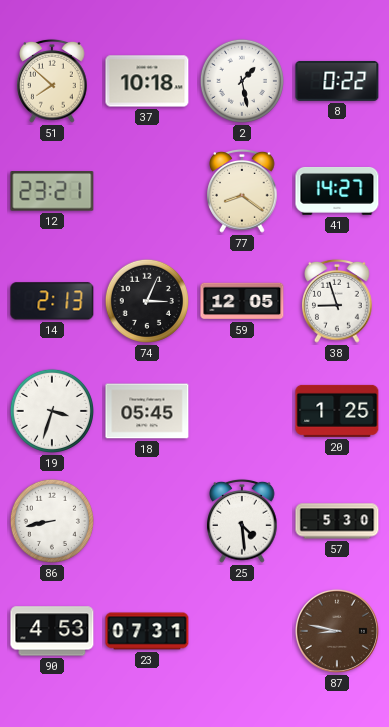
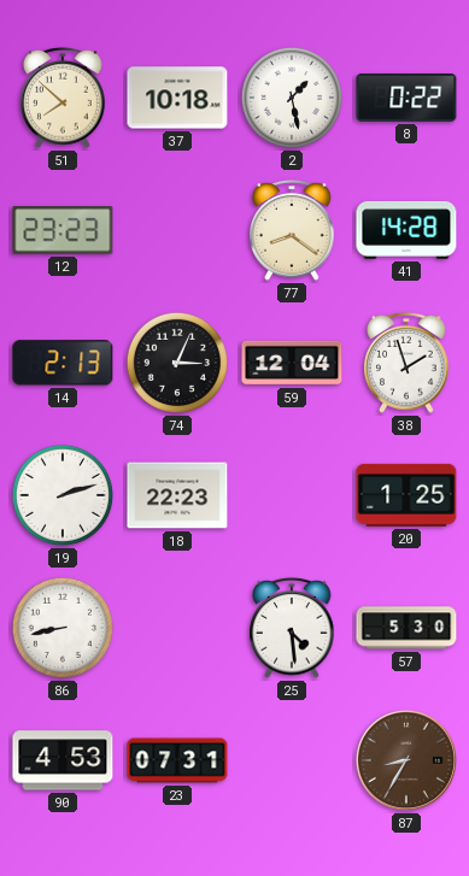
12: 23:21 -> 23:23
41: 14:27 -> 14:28
59: 12:05 -> 12:04
38: 8:57 -> 1:57
19: 3:33 -> 2:12
18: 05:45 -> 22:23
87: 8:47 -> 8:35
